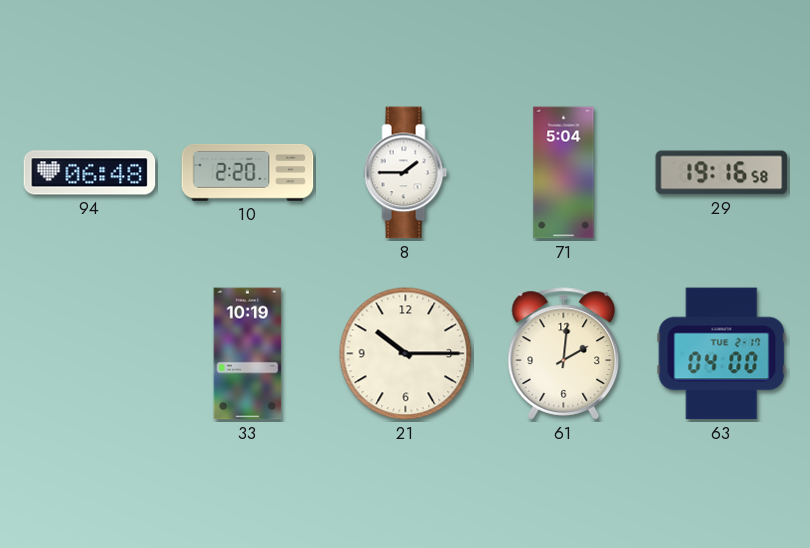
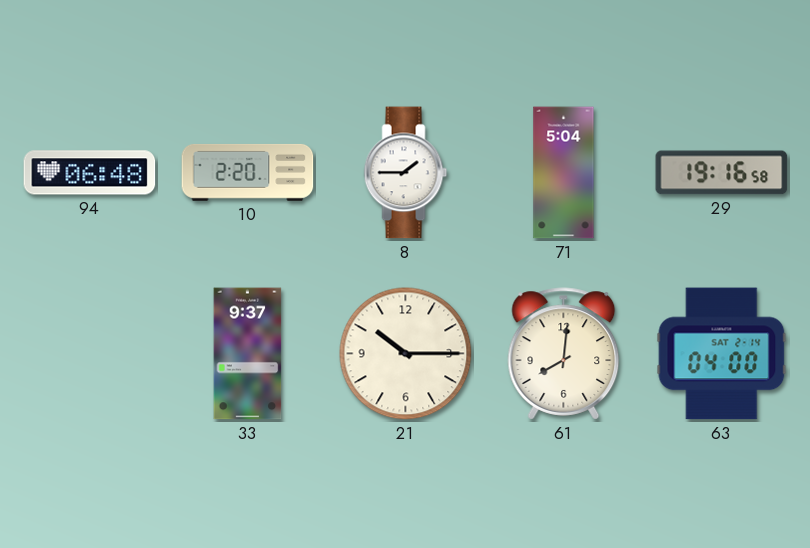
33: 10:19 -> 9:37
61: 2:01 -> 8:01
63 date: TUE 2-17 -> SAT 2-14
